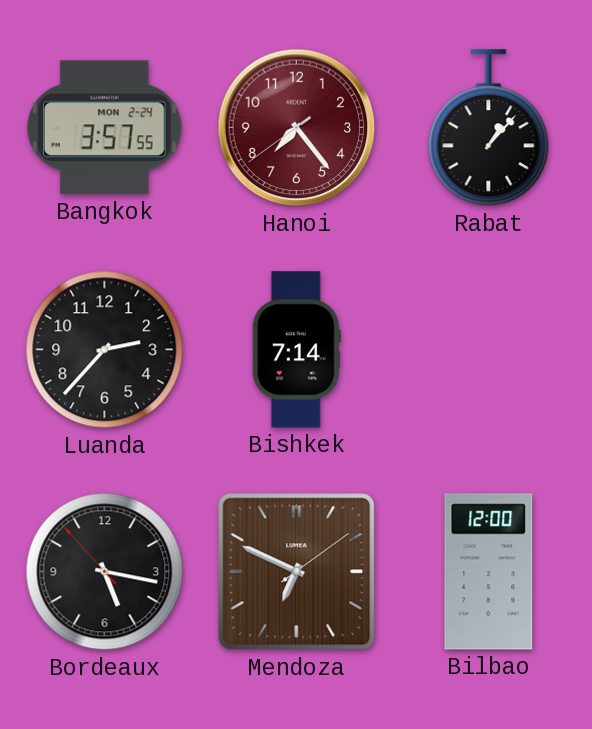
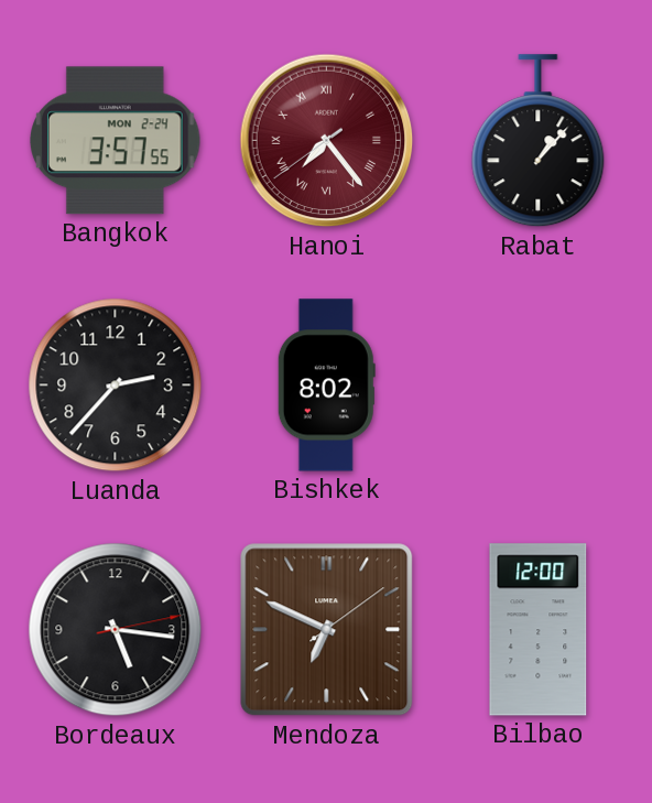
Hanoi numerals: Arabic -> Roman
Bishkek: 7:14 -> 8:02
Bordeaux: 5:16:53 -> 5:16:13
